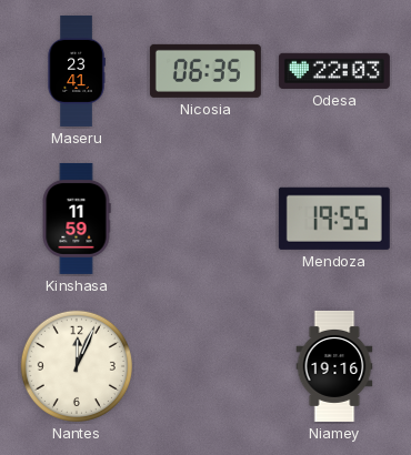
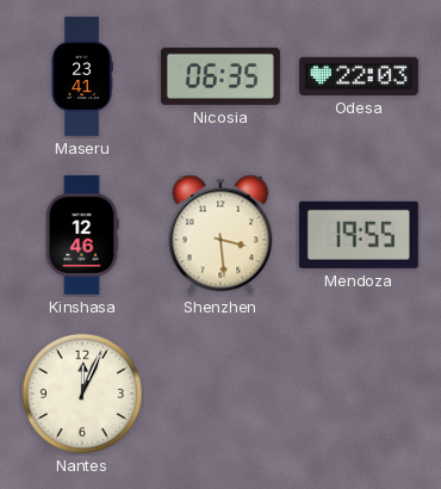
Kinshasa: 11:59 -> 12:46
Shenzhen: none -> 3:29
Niamey: 19:16 -> none
